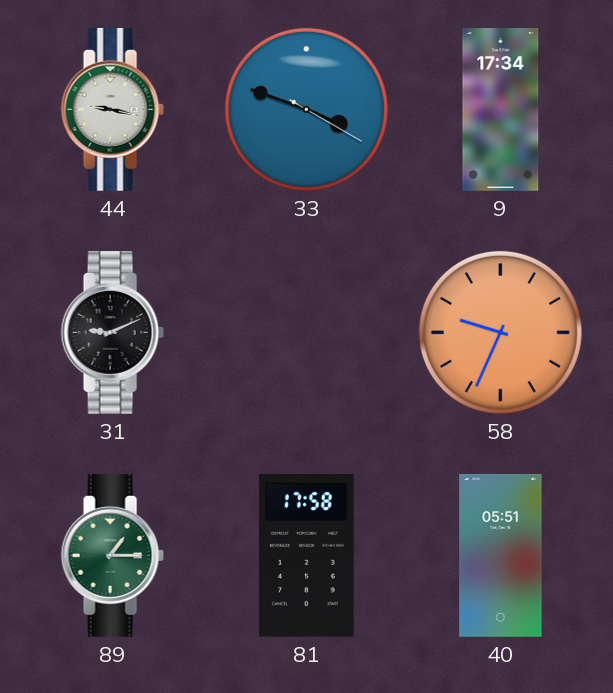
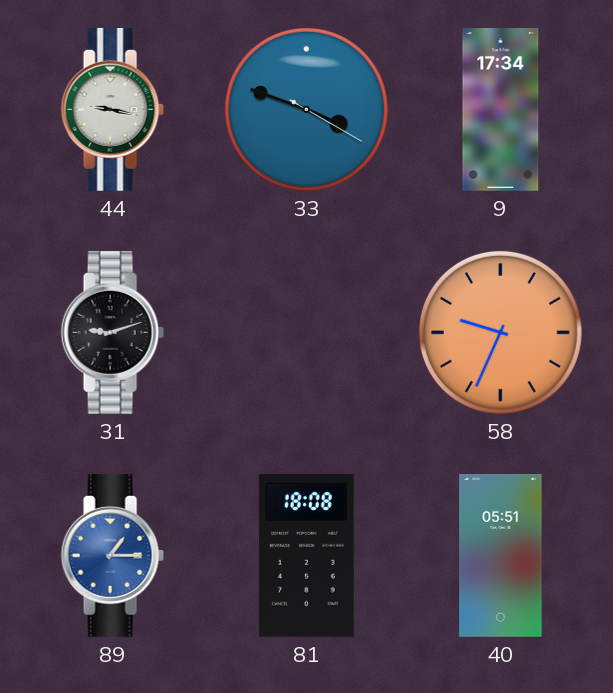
31: 9:11 -> 9:12
89 dial: green -> blue
81: 17:58 -> 18:08
